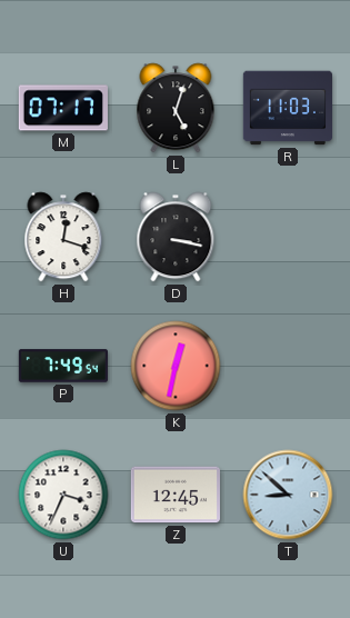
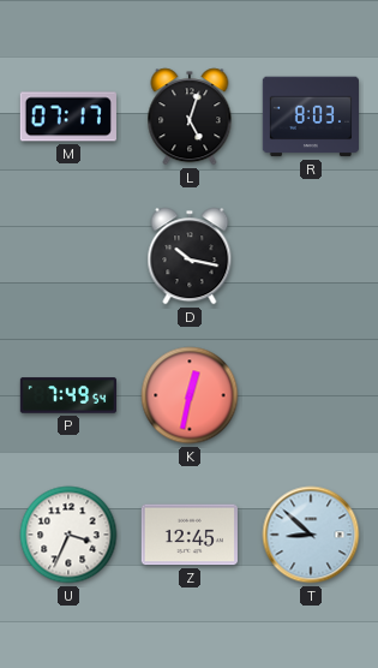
R: 11:03 -> 8:03
H: 12:18 -> none
D: 3:17 -> 10:17
